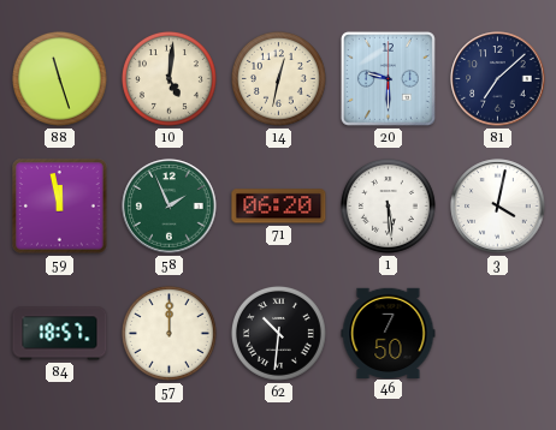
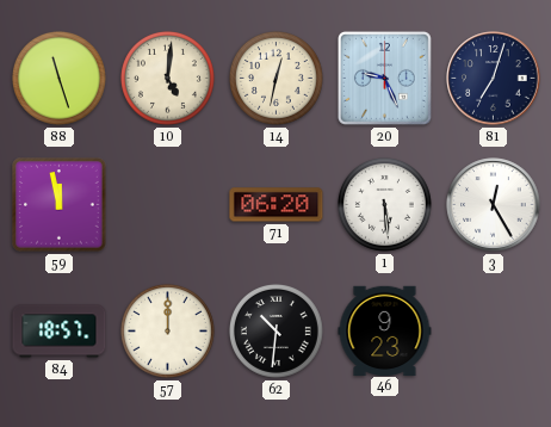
20: 9:30 -> 9:26
81: 7:08 -> 7:03
58: 1:56 -> none
3: 4:02 -> 12:25
46: 7:50 -> 9:23
